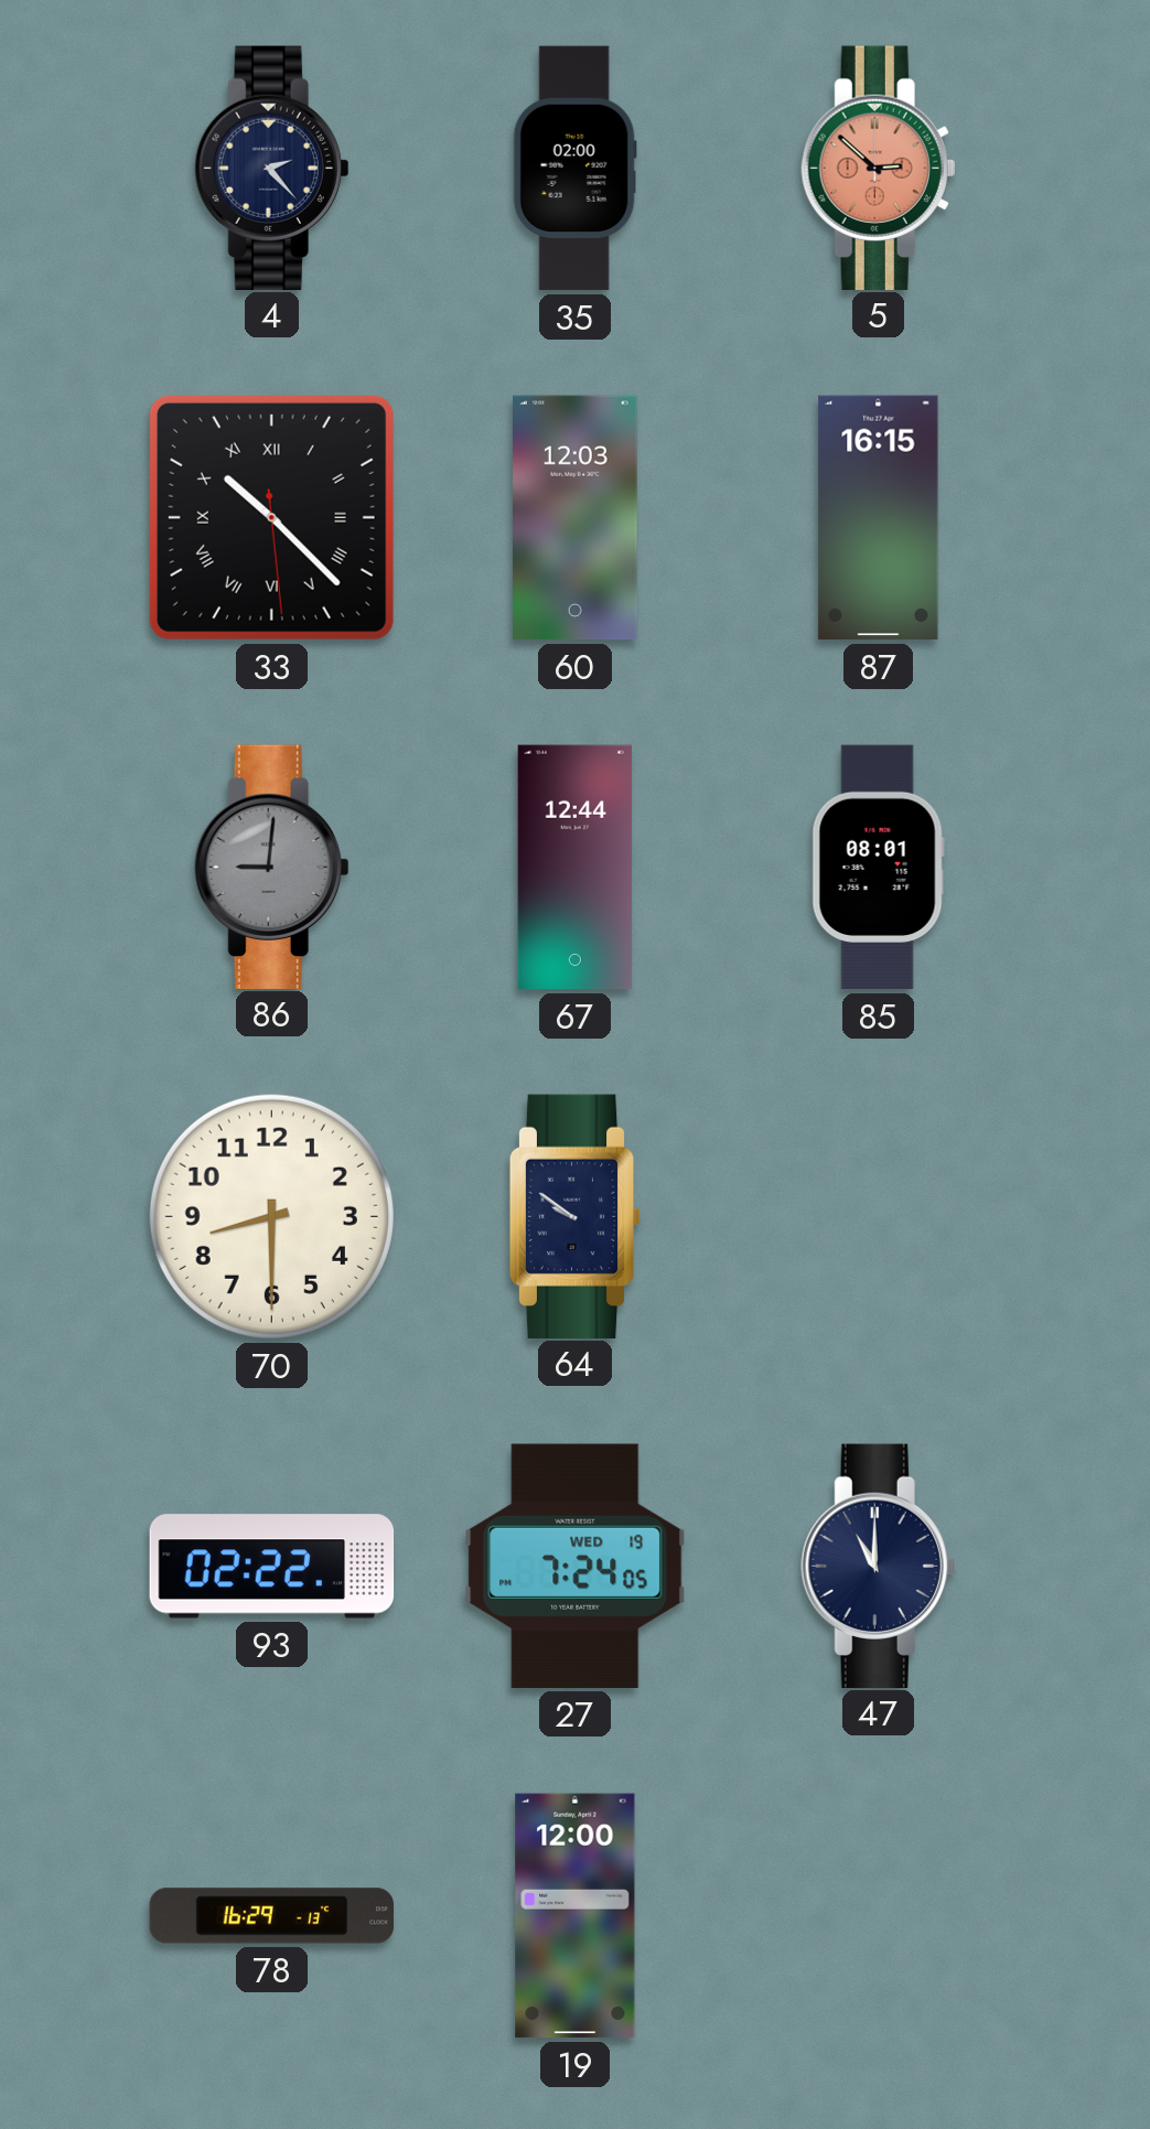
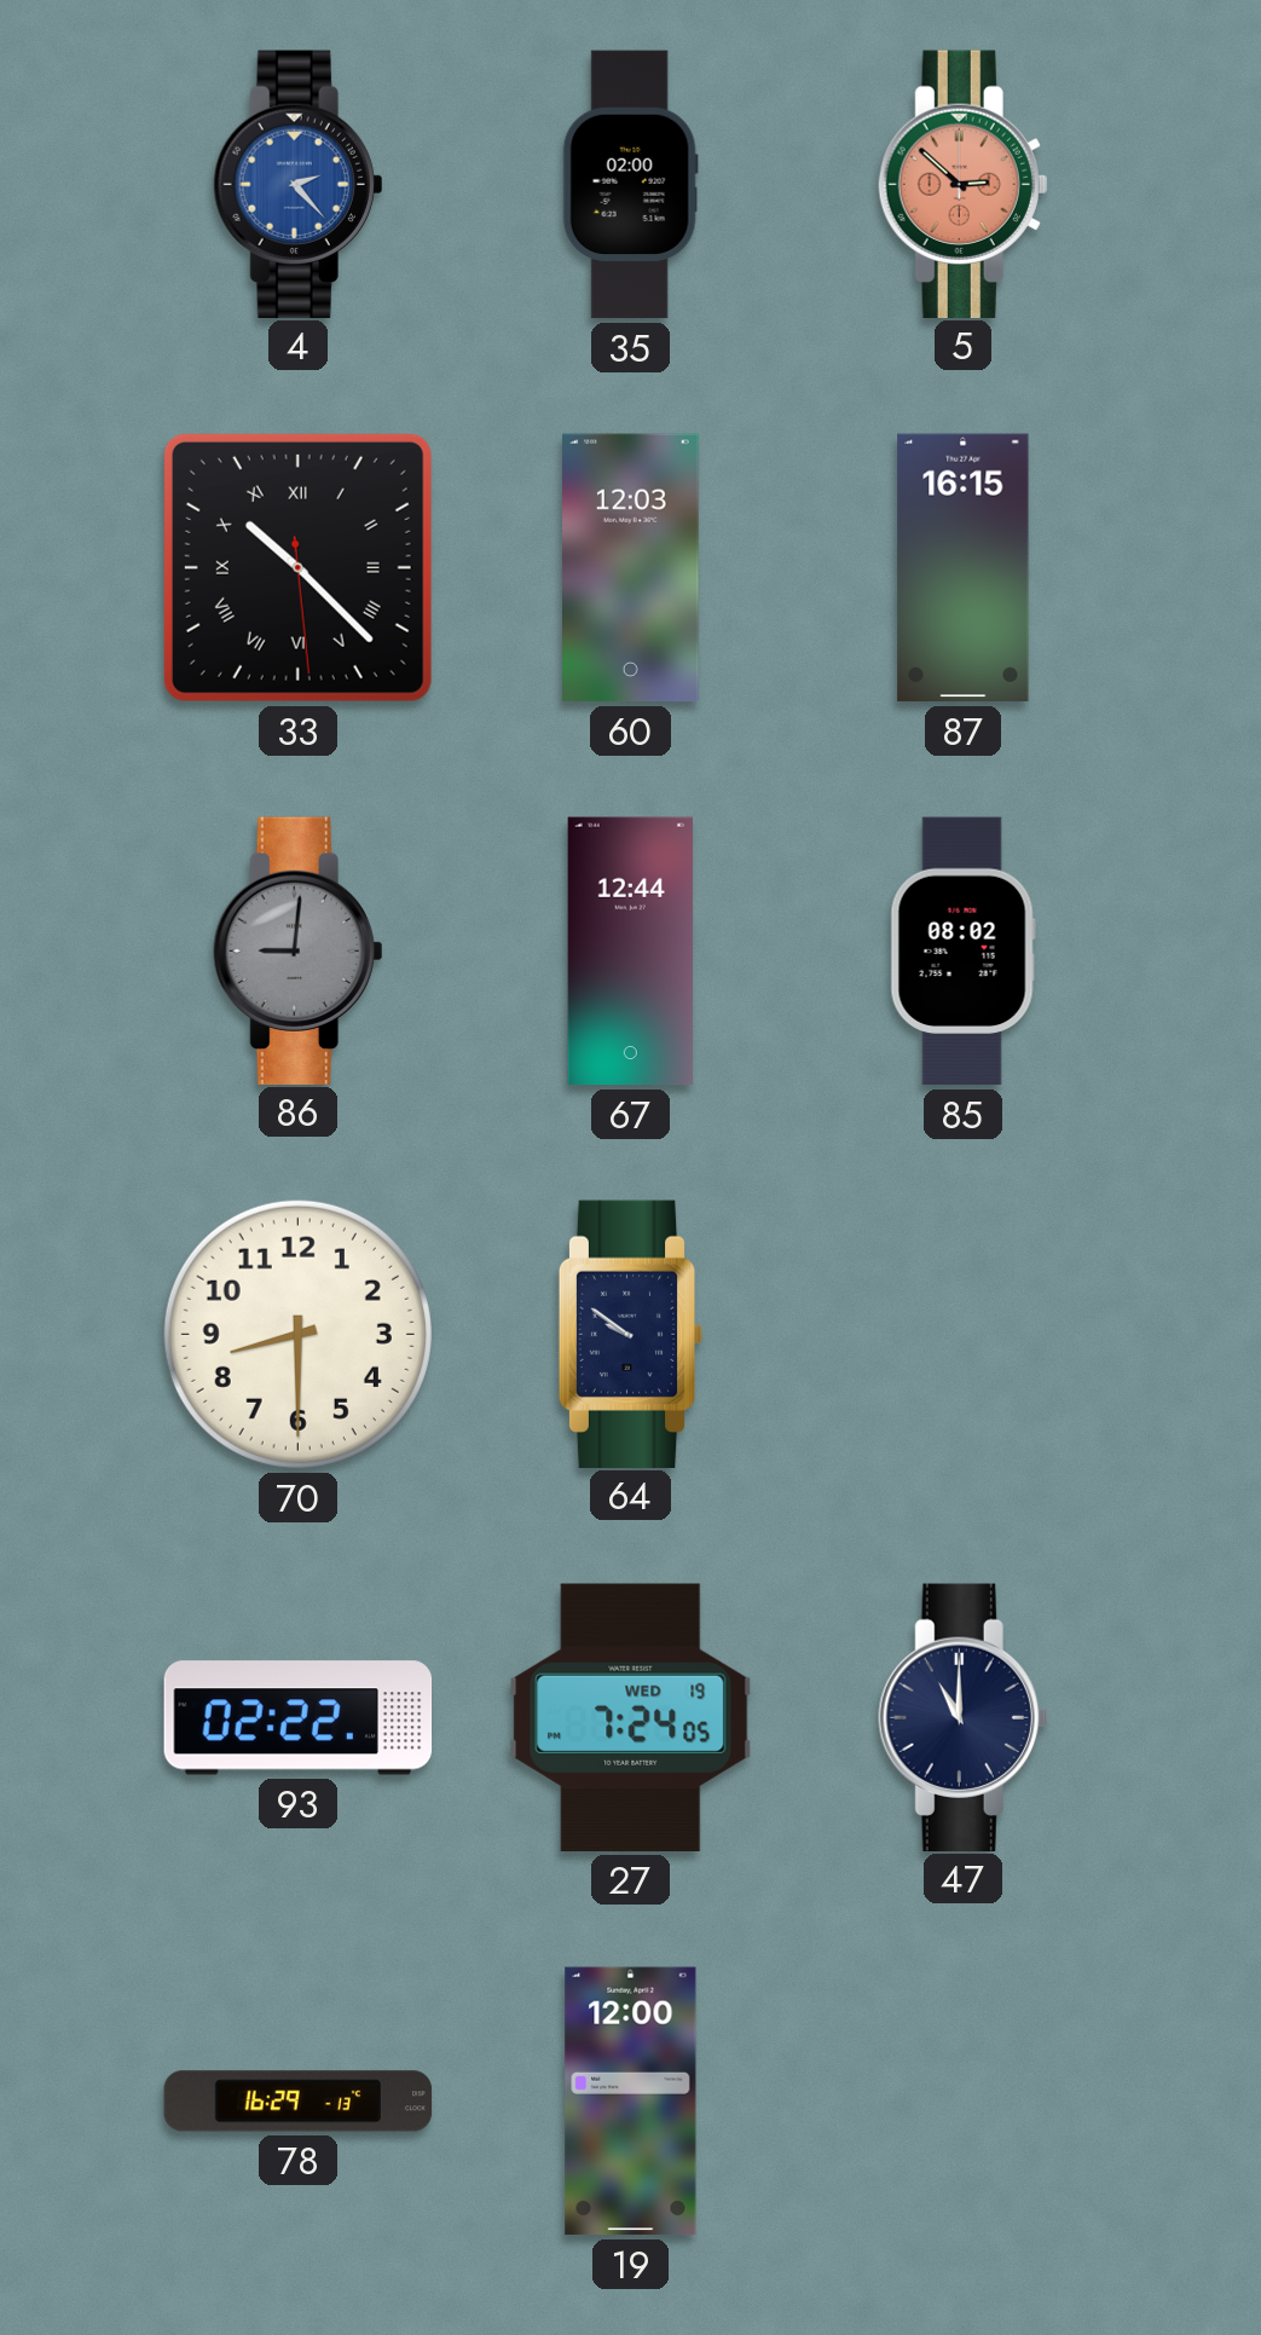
4 dial: navy -> blue
85: 08:01 -> 08:02
